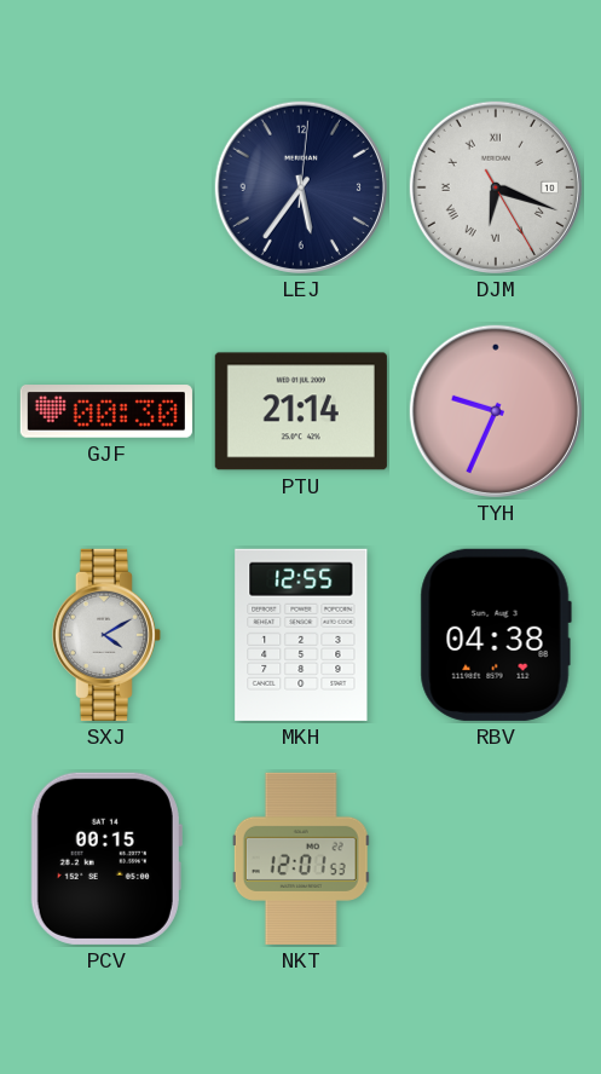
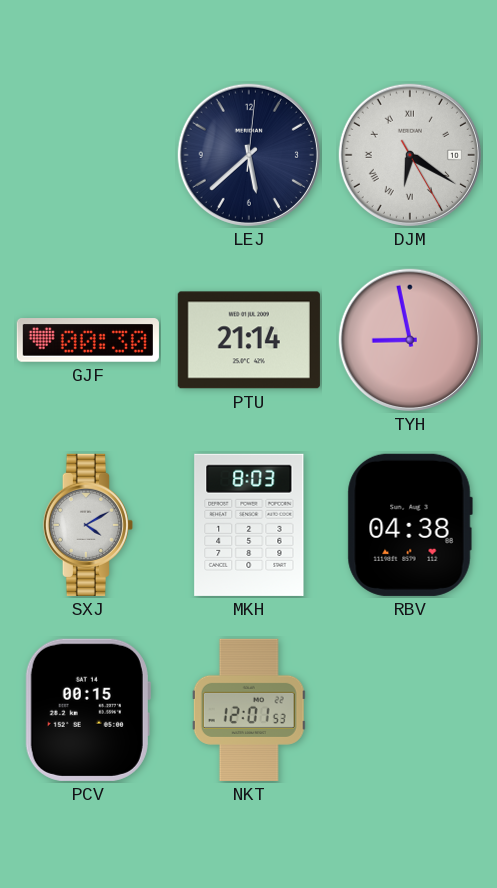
LEJ: 5:36 -> 5:38
DJM: 6:18 -> 6:20
TYH: 9:34 -> 8:58
MKH: 12:55 -> 8:03
